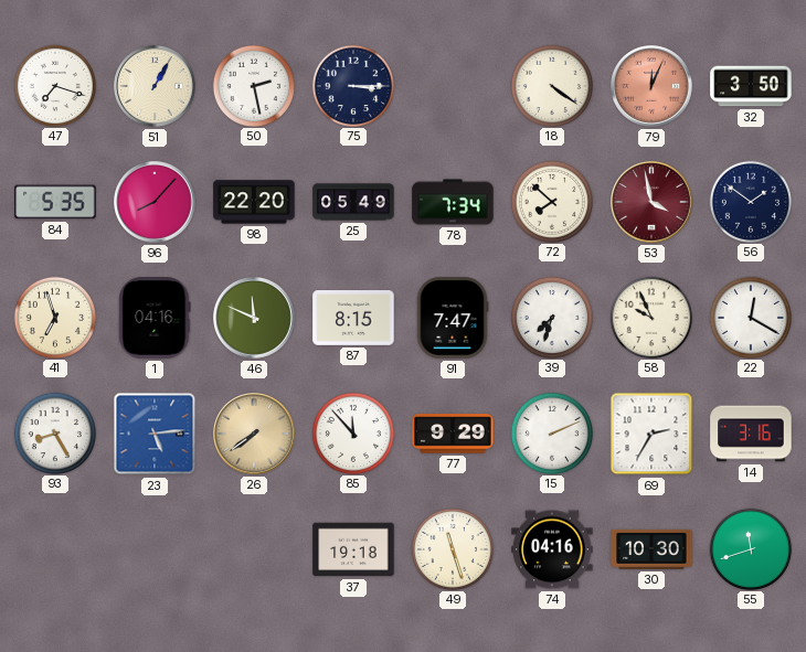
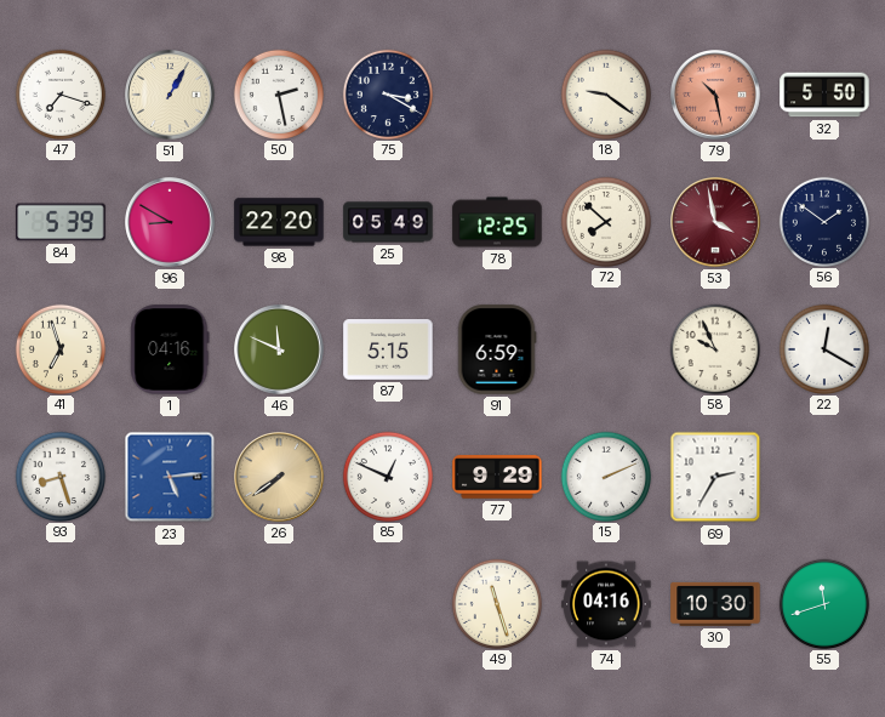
75: 3:15 -> 3:20
18: 4:21 -> 9:21
79: 12:04 -> 10:28
32: 3:50 -> 5:50
84: 5:35 -> 5:39
96: 8:07 -> 8:50
78: 7:34 -> 12:25
87: 8:15 -> 5:15
91: 7:47 -> 6:59
39: 7:33 -> none
93: 8:25 -> 8:27
85: 11:53 -> 12:49
14: 3:16 -> none
37: 19:18 -> none
